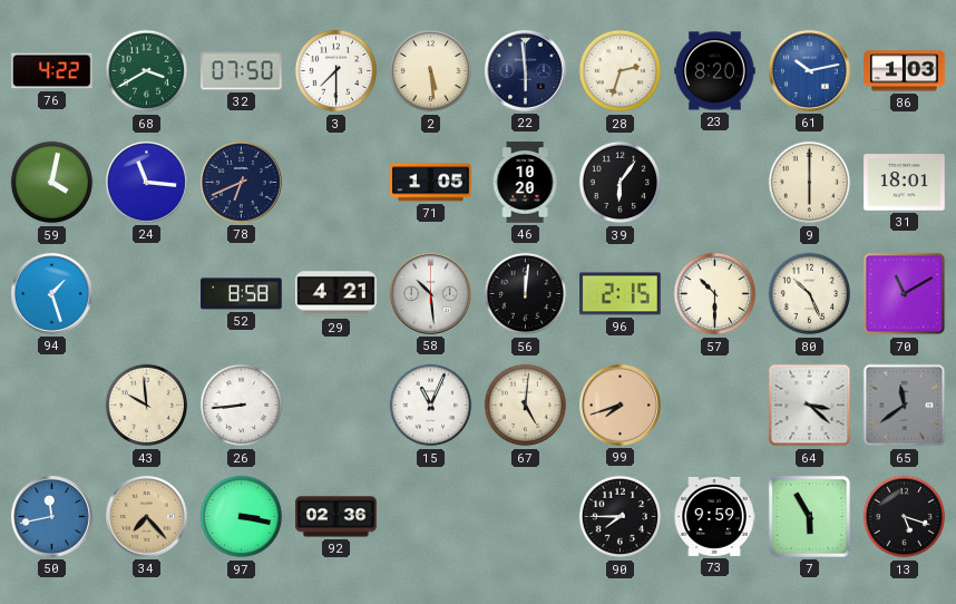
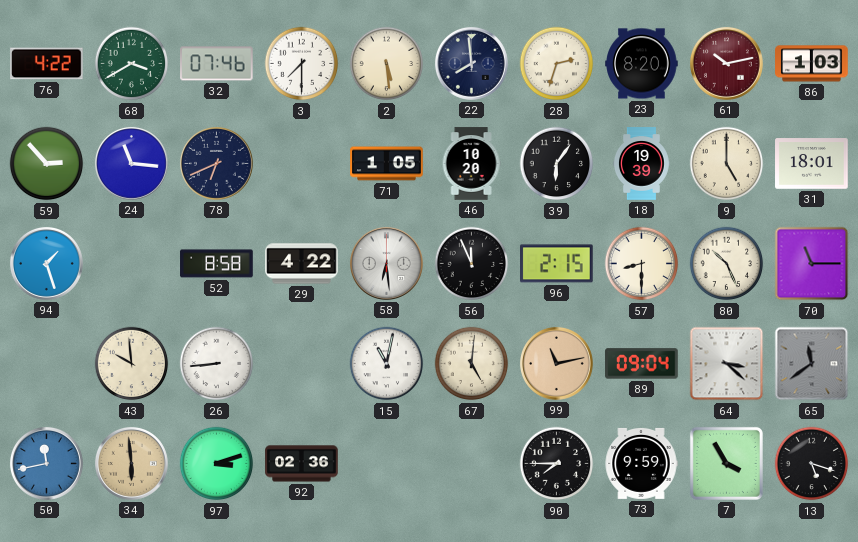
32: 07:50 -> 07:46
22: 5:59 -> 7:59
61 dial: blue -> burgundy
59: 4:02 -> 2:53
18: none -> 19:39
9: 6:00 -> 5:00
29: 4:21 -> 4:22
58: 10:29 -> 6:29
56: 12:01 -> 11:56
57: 10:30 -> 8:30
70: 11:10 -> 11:15
15: 11:04 -> 11:02
99: 7:42 -> 11:13
89: none -> 09:04
34: 7:23 -> 5:59
97: 3:17 -> 3:12
7: 5:55 -> 3:55
